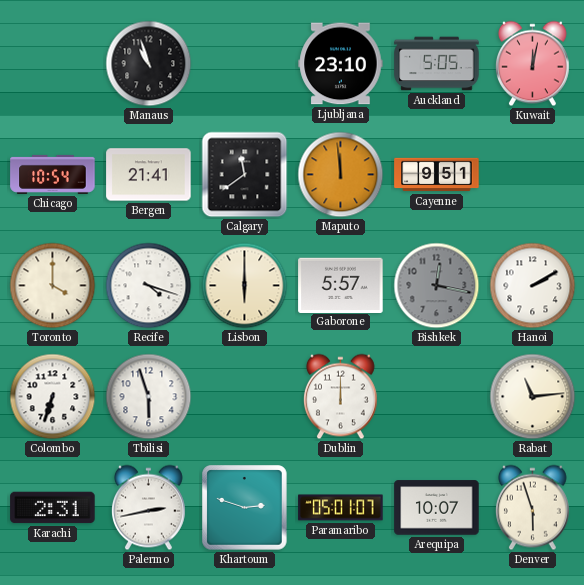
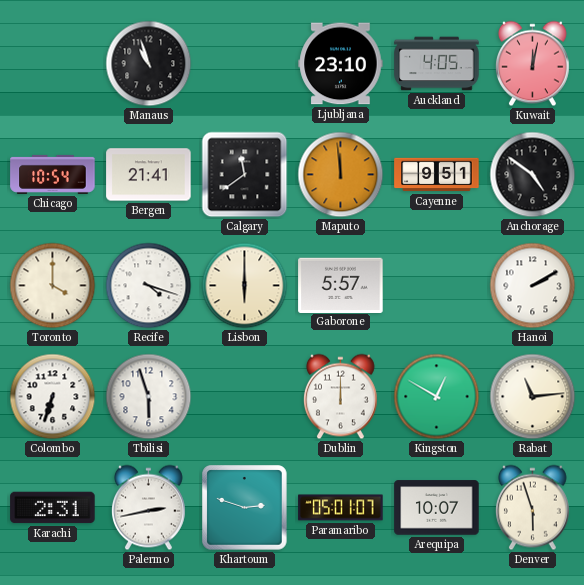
Auckland: 5:05 -> 4:05
Anchorage: none -> 4:51
Bishkek: 12:17 -> none
Kingston: none -> 12:50
